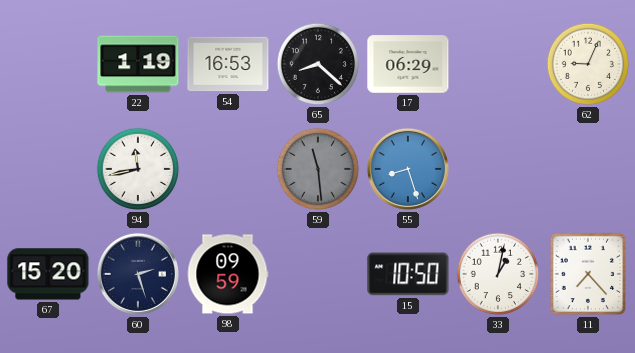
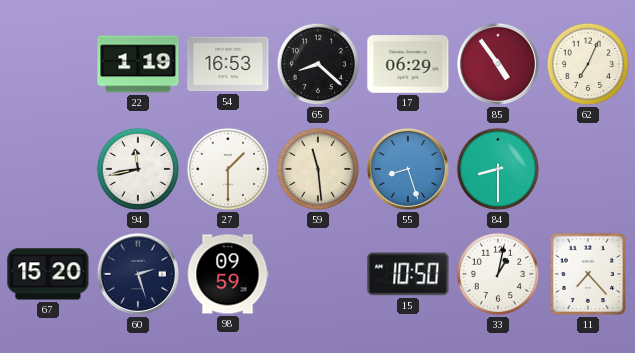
85: none -> 4:54
62: 9:04 -> 7:04
27: none -> 1:30
59 dial: grey -> cream
84: none -> 8:30
